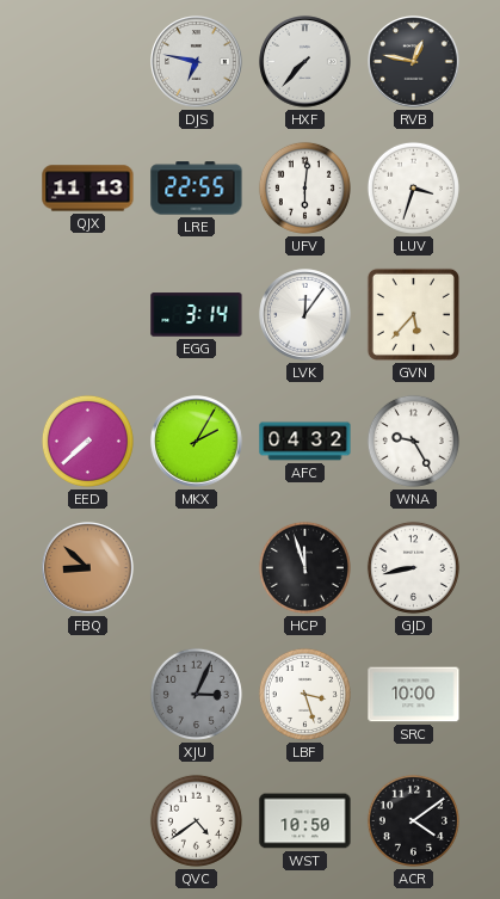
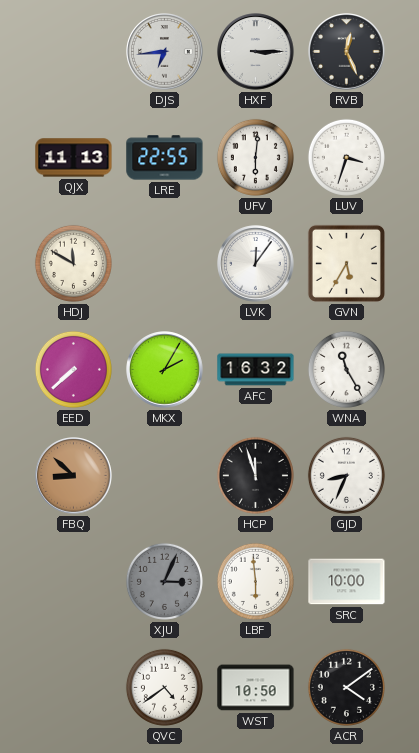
DJS: 6:47 -> 6:44
HXF: 7:37 -> 3:15
RVB: 12:47 -> 12:26
HDJ: none -> 11:50
EGG: 3:14 -> none
GVN: 5:37 -> 5:35
AFC: 04:32 -> 16:32
WNA: 9:25 -> 11:25
GJD: 8:43 -> 8:34
LBF: 3:27 -> 5:59
